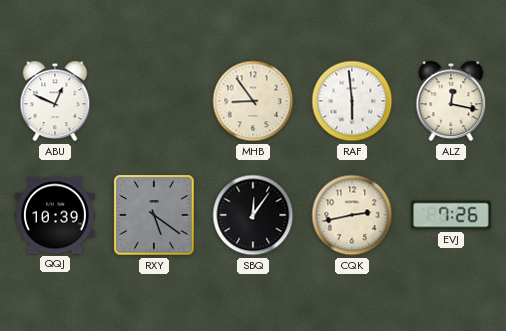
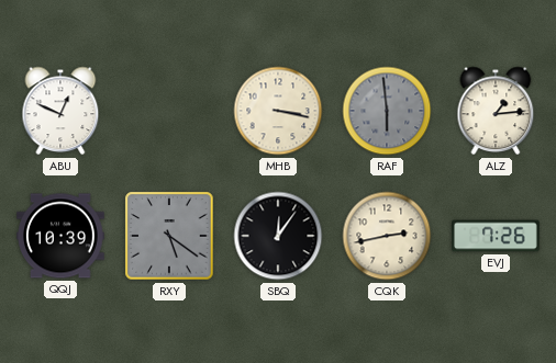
MHB: 8:54 -> 3:17
RAF dial: white -> grey
ALZ: 12:17 -> 1:14
